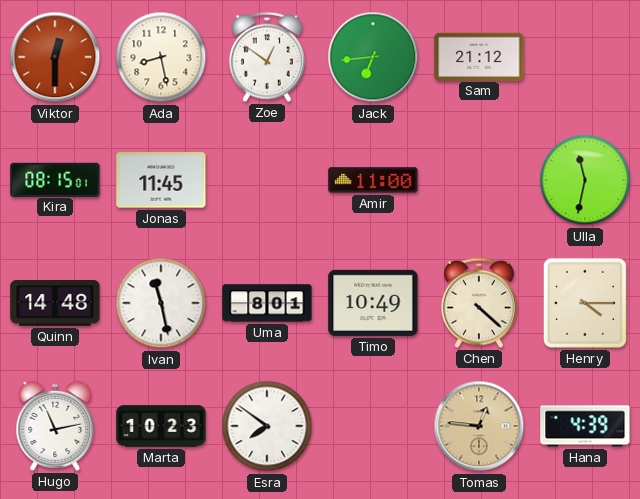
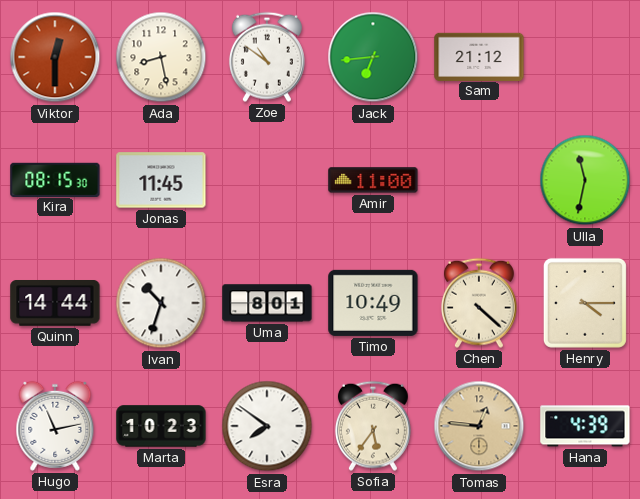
Zoe: 12:51 -> 10:51
Kira: 08:15:01 -> 08:15:30
Quinn: 14:48 -> 14:44
Ivan: 11:28 -> 10:33
Sofia: none -> 5:36
